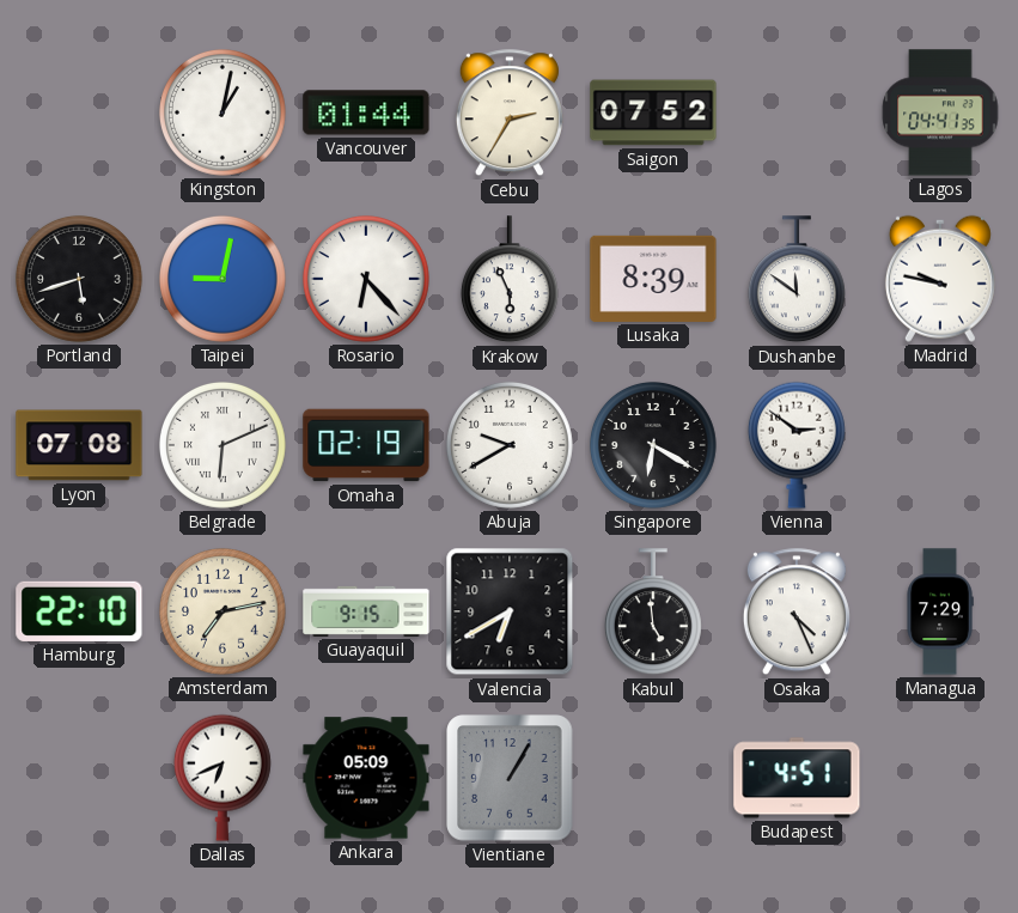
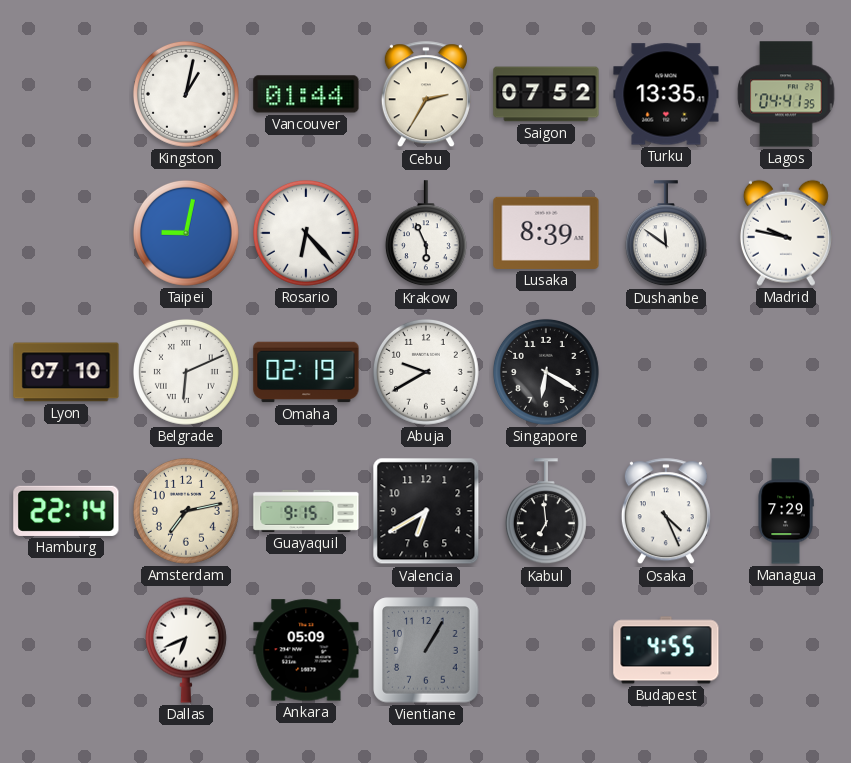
Turku: none -> 13:35
Portland: 5:42 -> none
Lyon: 07:08 -> 07:10
Vienna: 2:51 -> none
Hamburg: 22:10 -> 22:14
Kabul: 4:59 -> 6:59
Budapest: 4:51 -> 4:55
